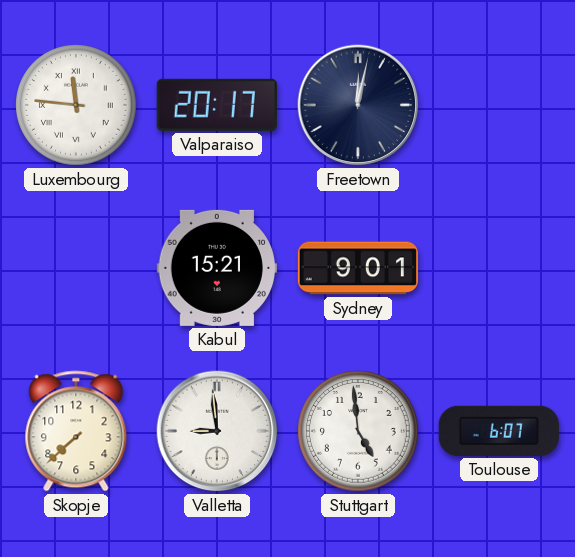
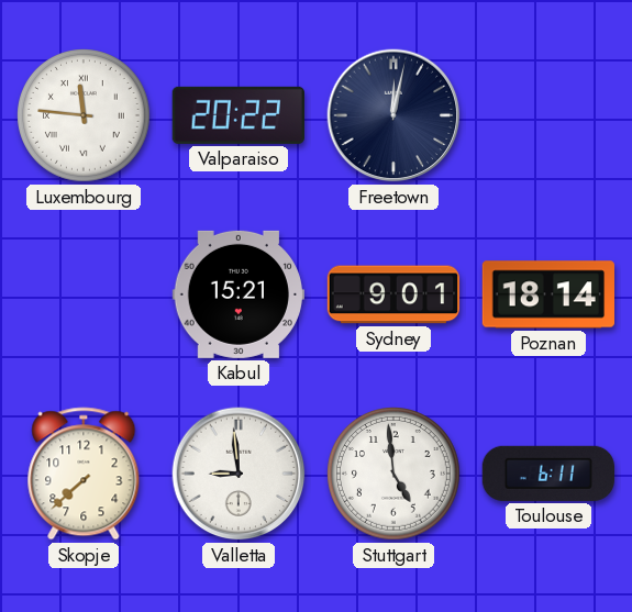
Valparaiso: 20:17 -> 20:22
Poznan: none -> 18:14
Toulouse: 6:07 -> 6:11
